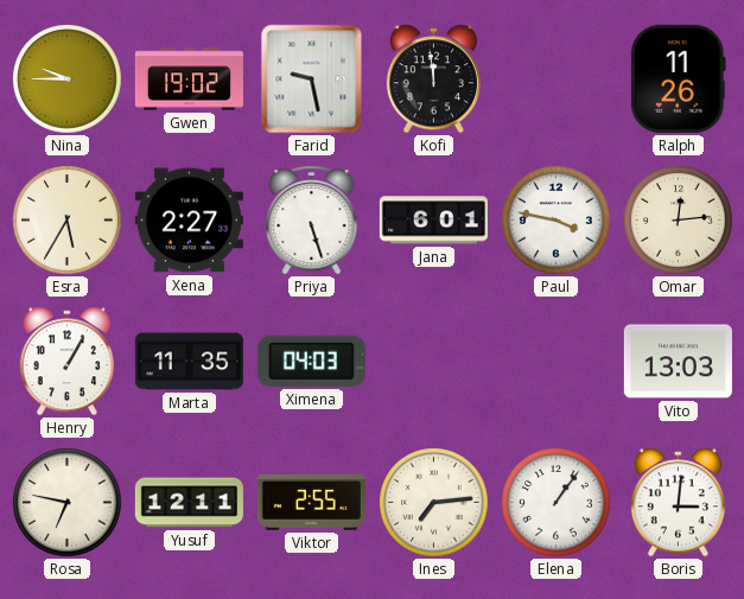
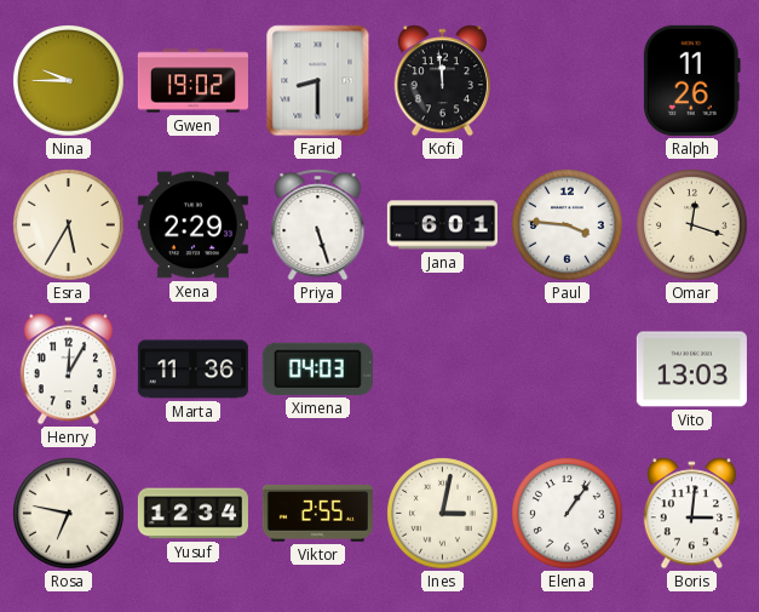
Farid: 9:28 -> 8:30
Xena: 2:27 -> 2:29
Paul: 3:47 -> 3:46
Omar: 12:14 -> 12:18
Henry: 1:05 -> 12:05
Marta: 11:35 -> 11:36
Yusuf: 12:11 -> 12:34
Ines: 7:14 -> 3:02
